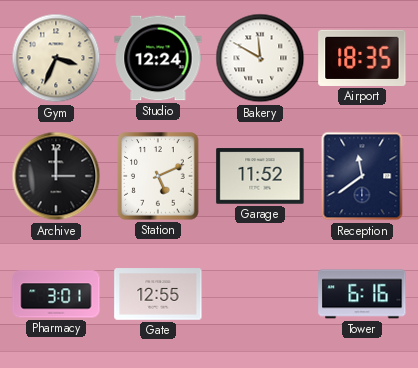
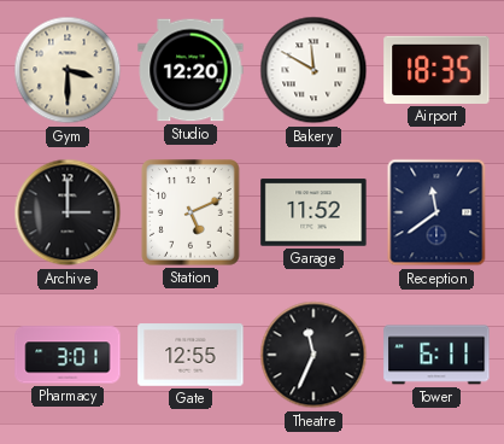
Gym: 3:34 -> 3:30
Studio: 12:24 -> 12:20
Theatre: none -> 11:34
Tower: 6:16 -> 6:11
